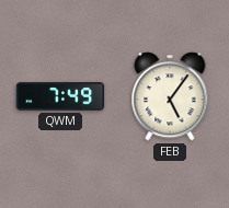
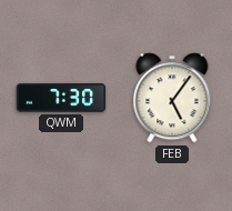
QWM: 7:49 -> 7:30
